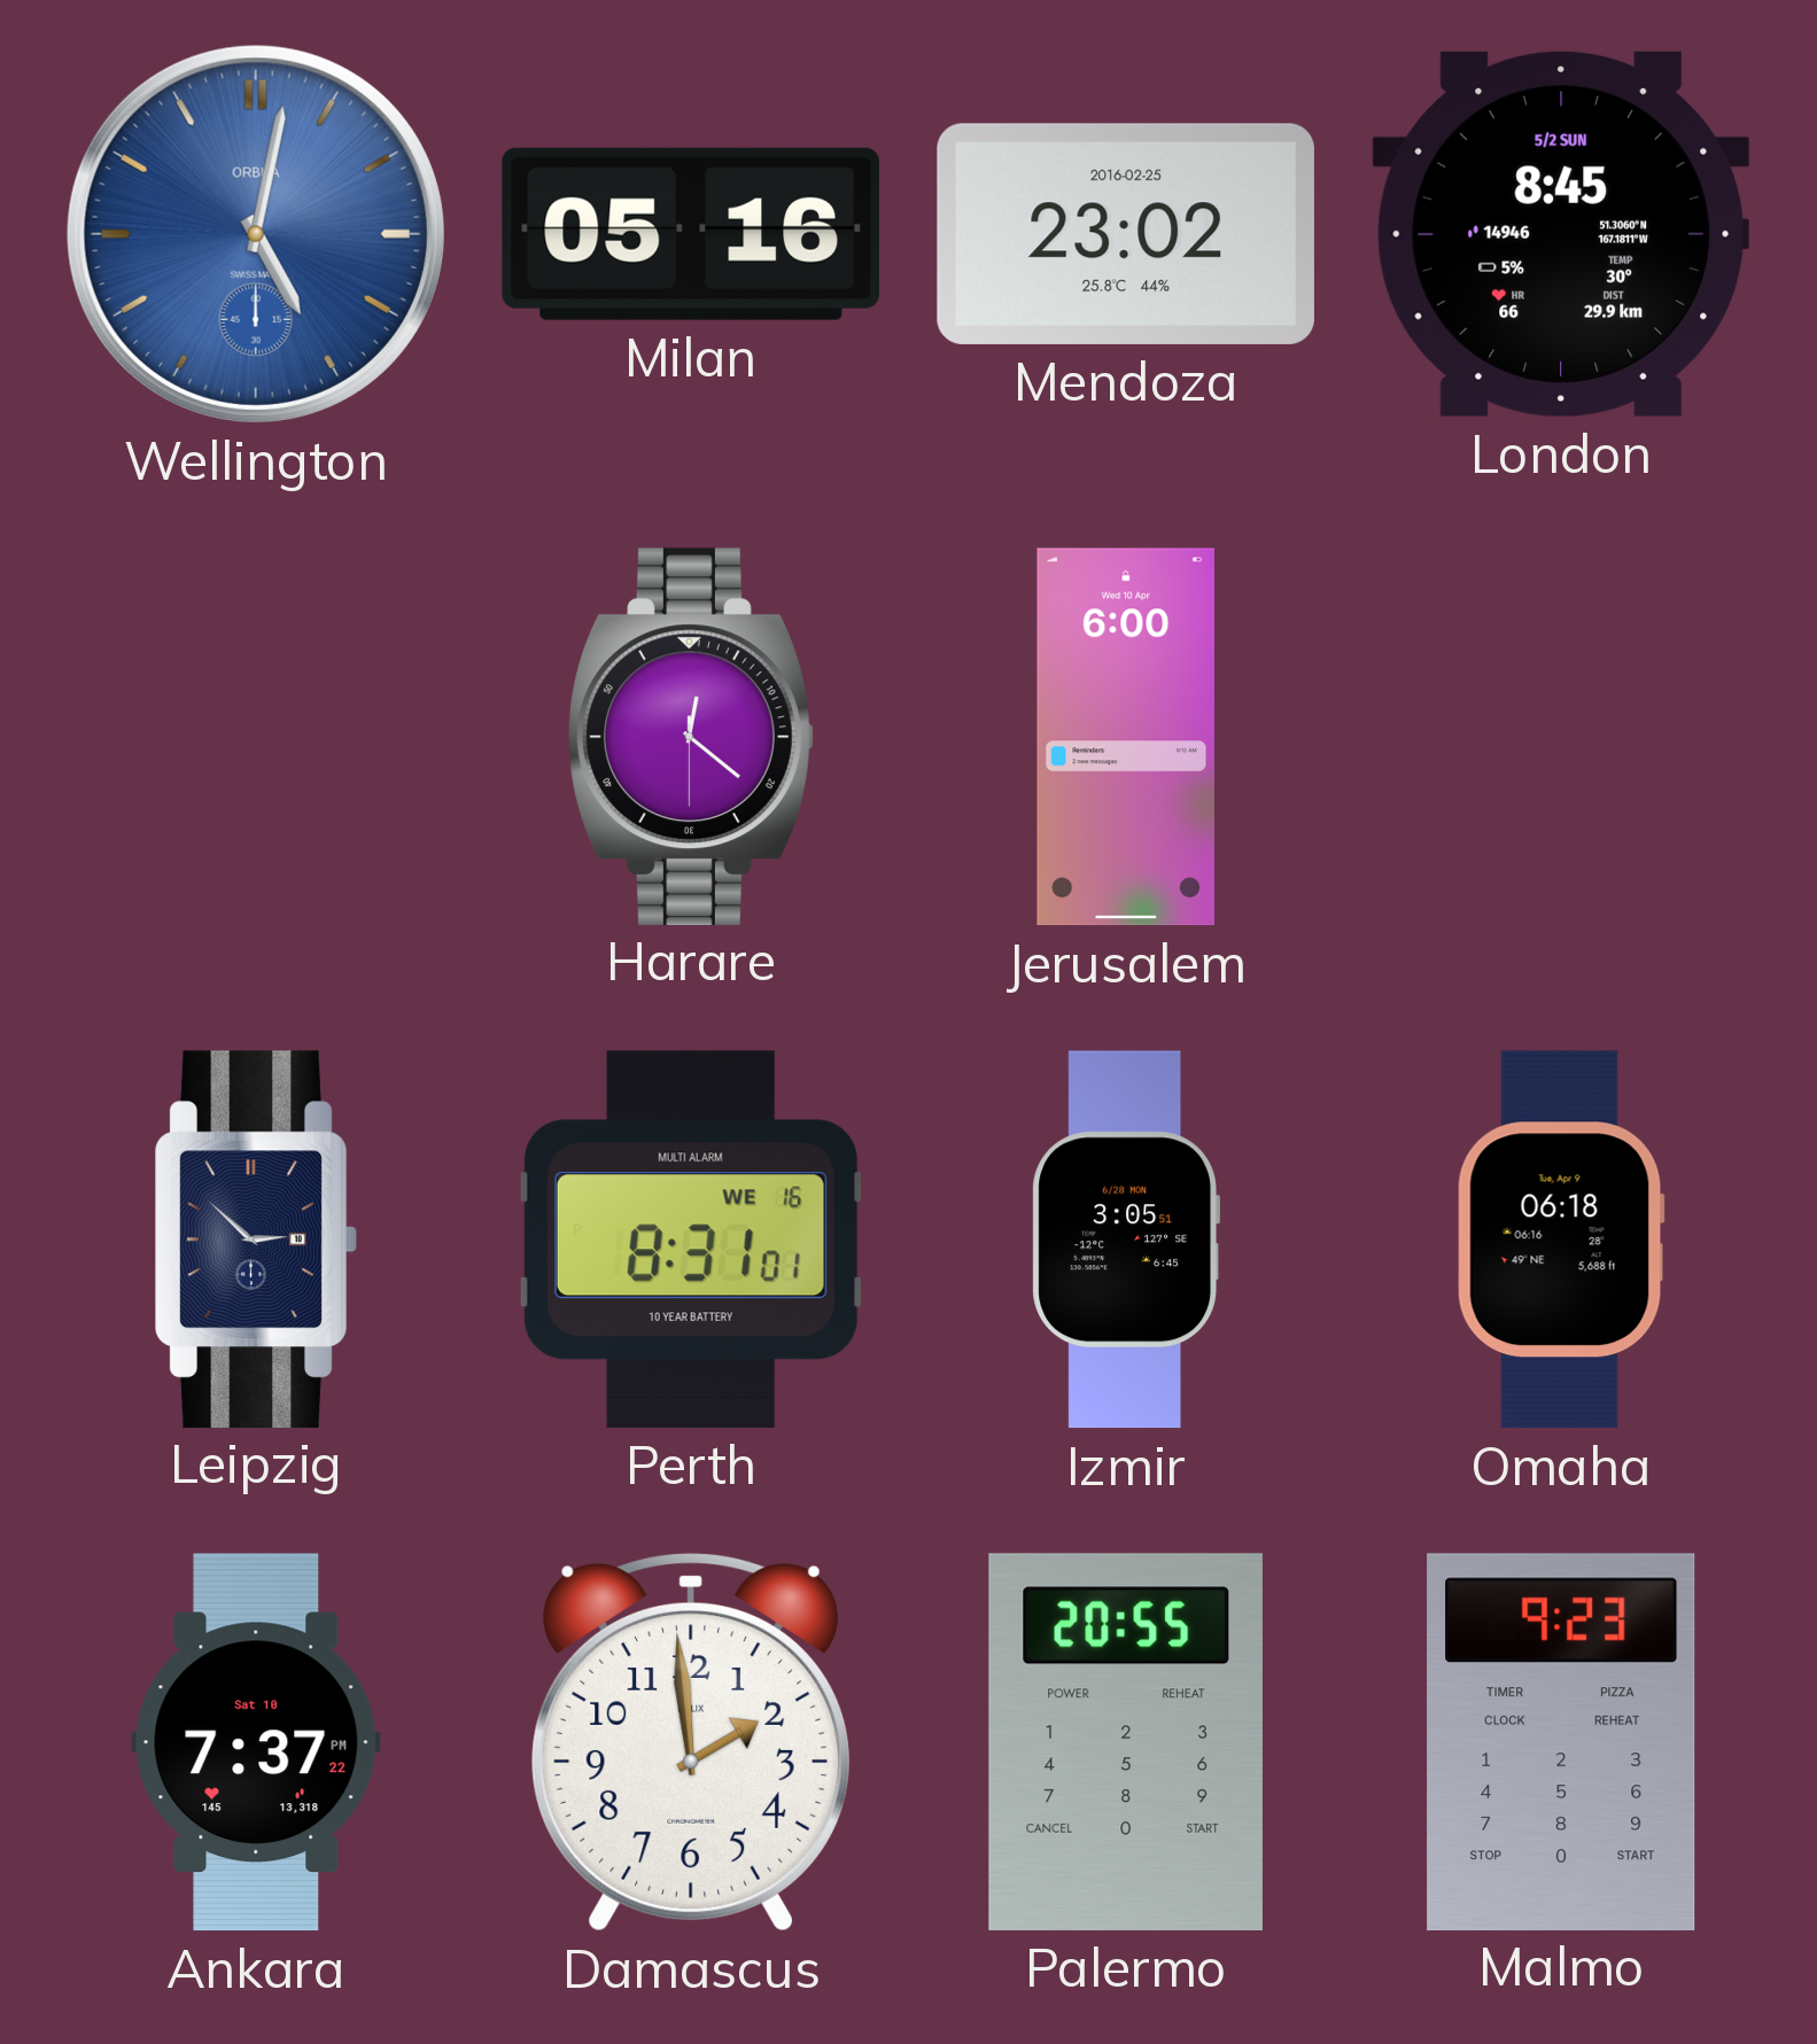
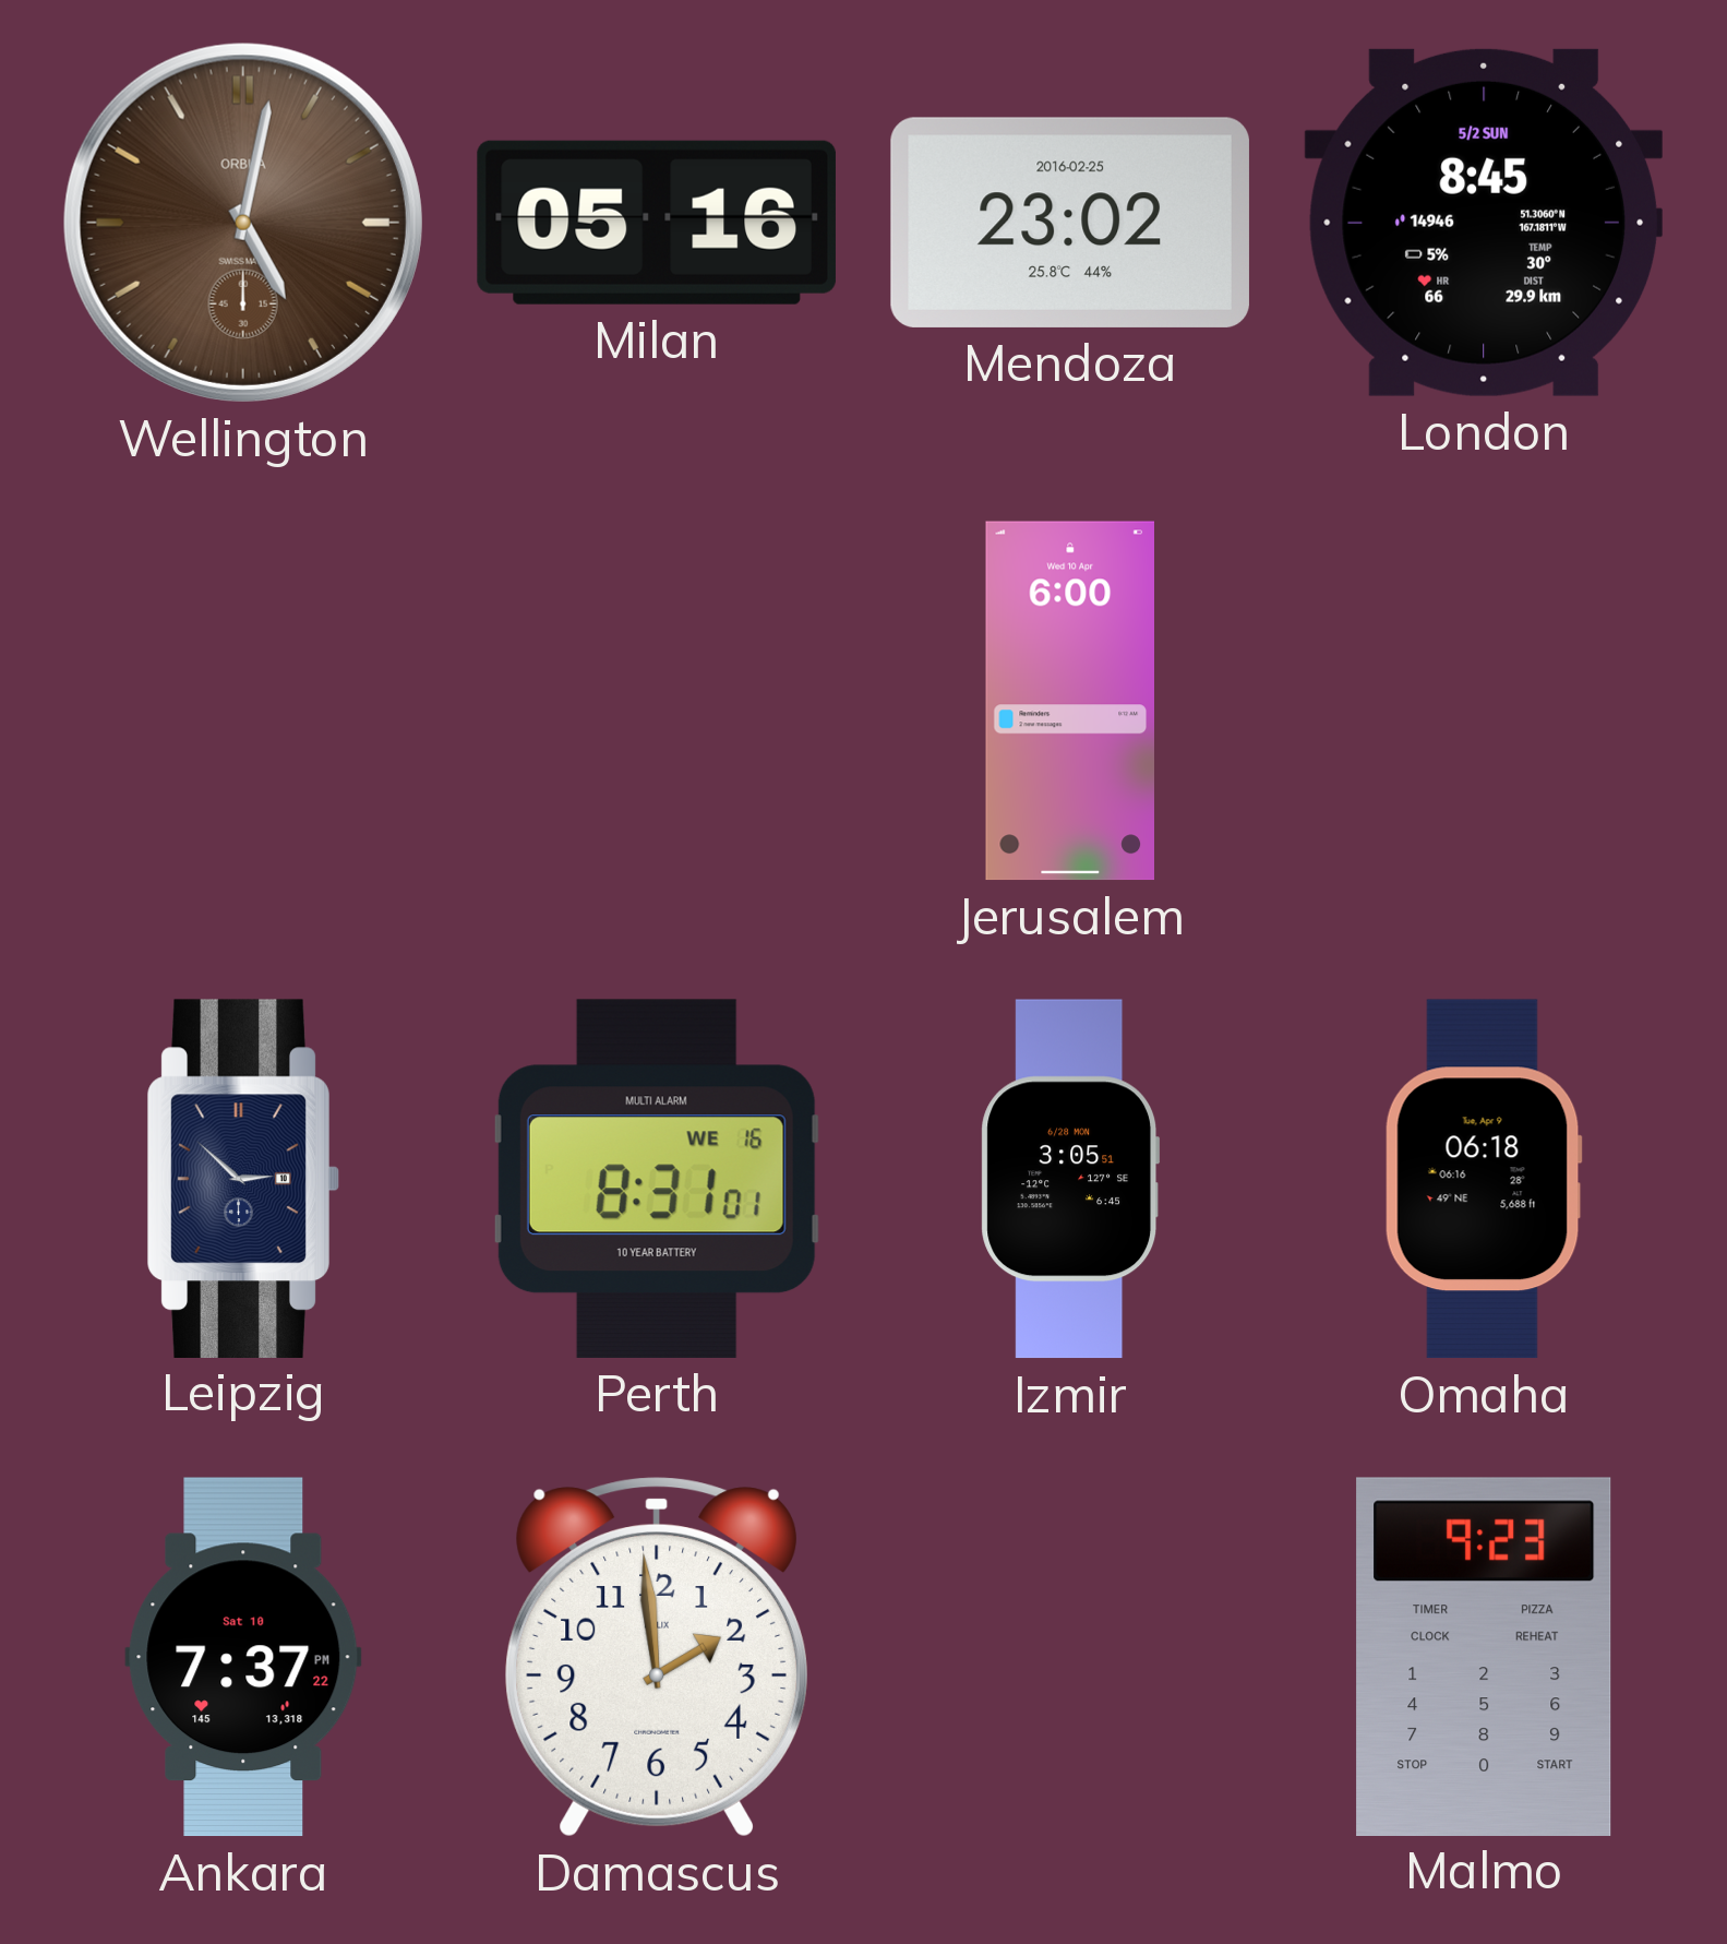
Wellington dial: blue -> brown
Harare: 12:21 -> none
Palermo: 20:55 -> none
